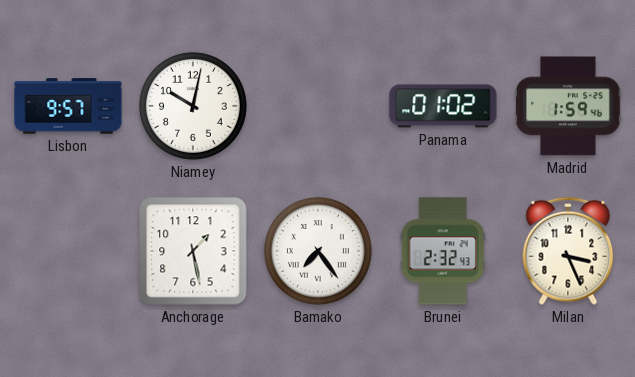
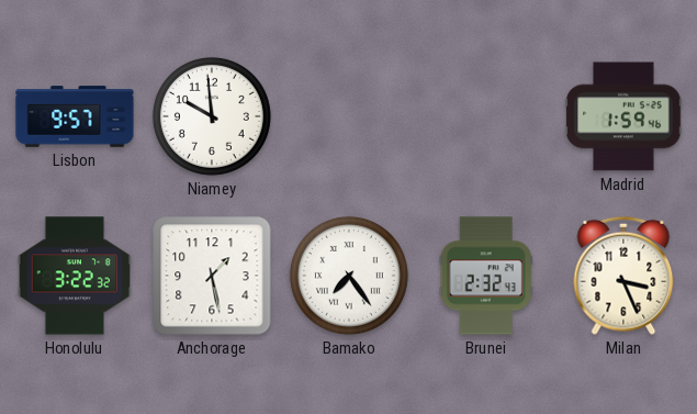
Niamey: 10:02 -> 9:59
Panama: 01:02 -> none
Honolulu: none -> 3:22
